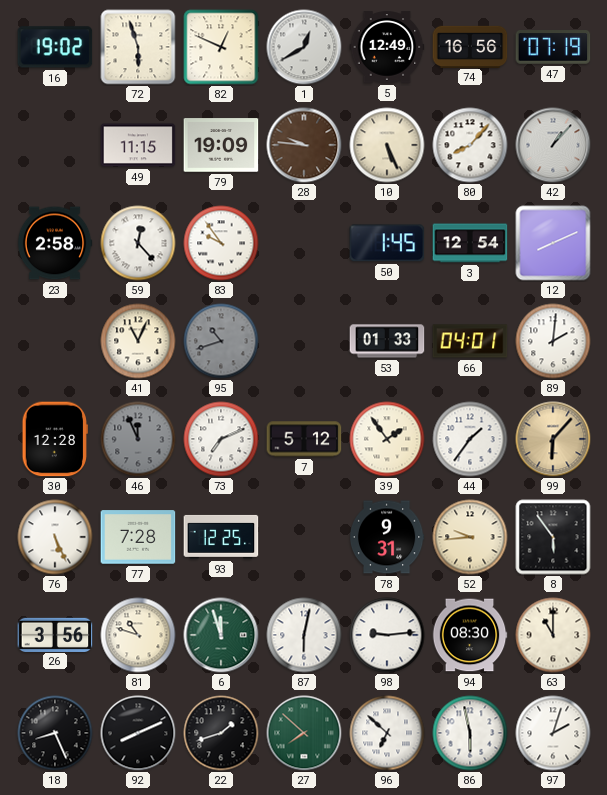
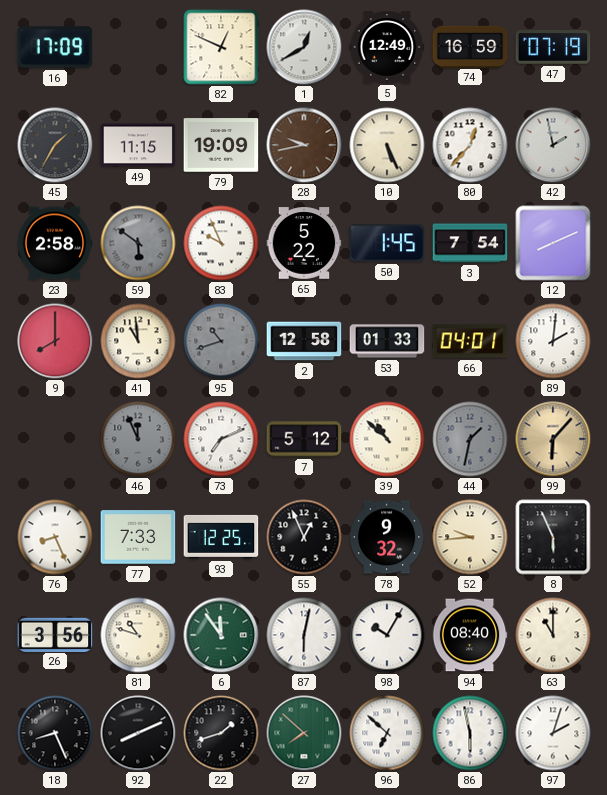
16: 19:02 -> 17:09
72: 5:57 -> none
74: 16:56 -> 16:59
45: none -> 1:35
28: 9:46 -> 9:43
80: 8:07 -> 12:37
42: 1:07 -> 1:58
59: 12:23 -> 5:51
59 dial: white -> grey
83: 9:54 -> 9:56
65: none -> 5:22
3: 12:54 -> 7:54
9: none -> 8:00
41: 11:04 -> 10:59
2: none -> 12:58
30: 12:28 -> none
39: 1:54 -> 10:52
44: 1:36 -> 1:32
44 dial: white -> grey
76: 5:26 -> 8:26
77: 7:28 -> 7:33
55: none -> 12:56
78: 9:31 -> 9:32
8: 5:54 -> 5:56
6: 11:57 -> 11:54
98: 9:14 -> 10:05
94: 08:30 -> 08:40
